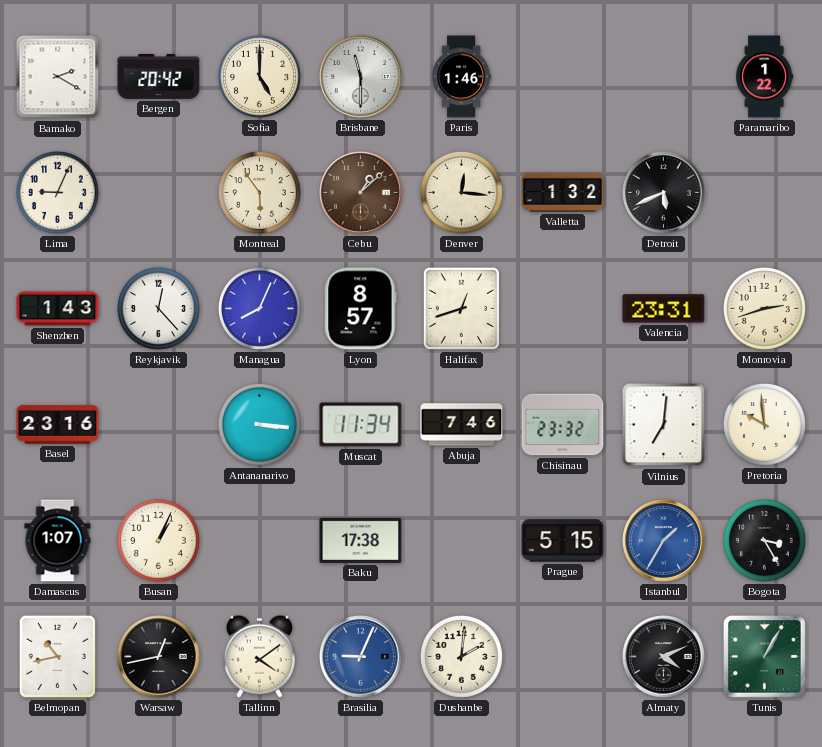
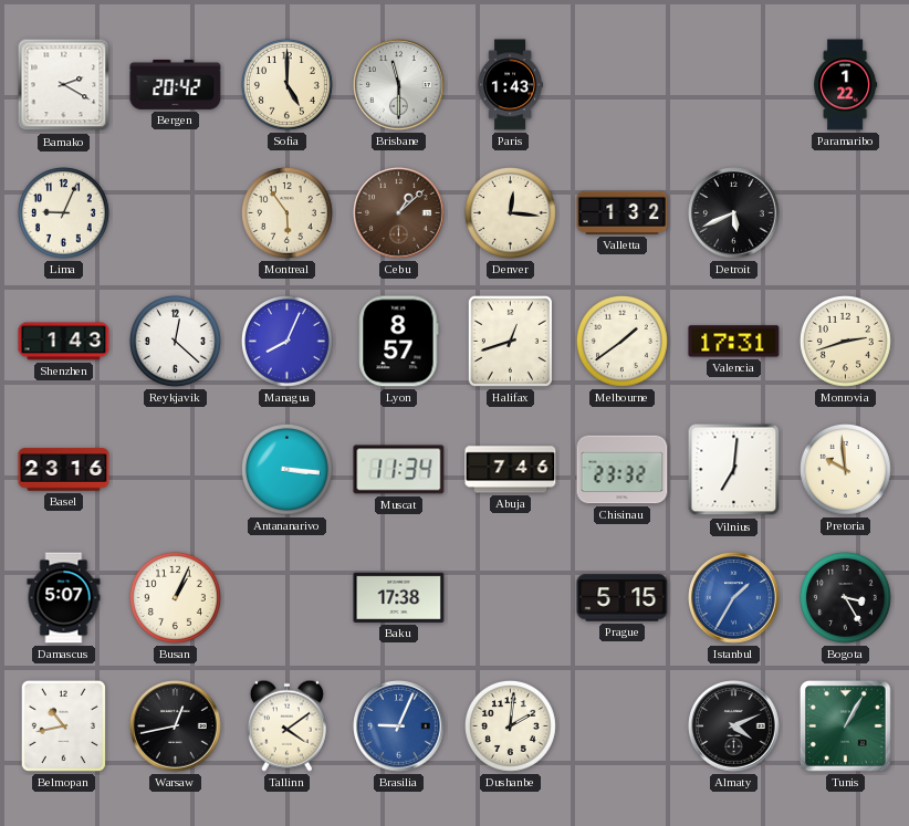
Paris: 1:46 -> 1:43
Reykjavik: 12:23 -> 12:22
Melbourne: none -> 1:39
Valencia: 23:31 -> 17:31
Damascus: 1:07 -> 5:07
